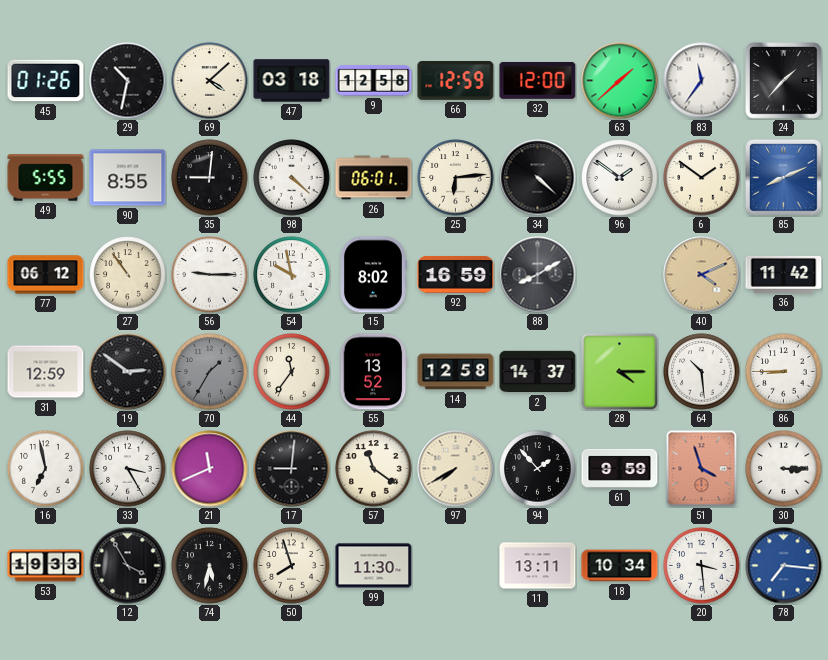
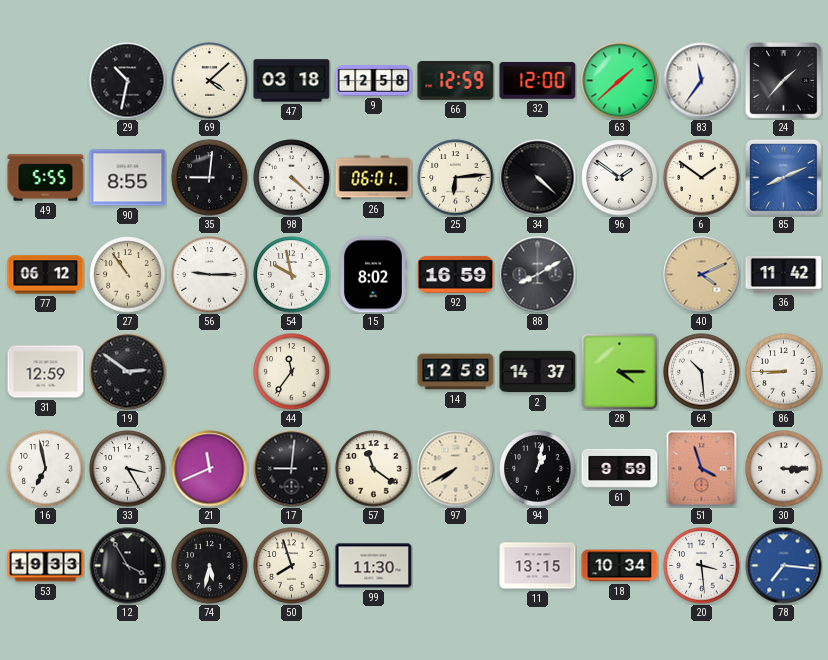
45: 01:26 -> none
70: 1:35 -> none
55: 13:52 -> none
94: 1:53 -> 1:02
11: 13:11 -> 13:15
